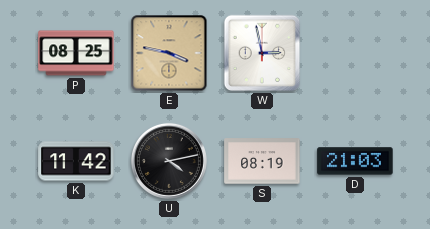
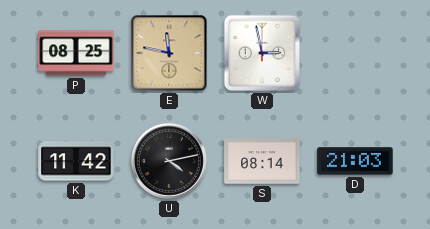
E: 3:47 -> 11:47
S: 08:19 -> 08:14
